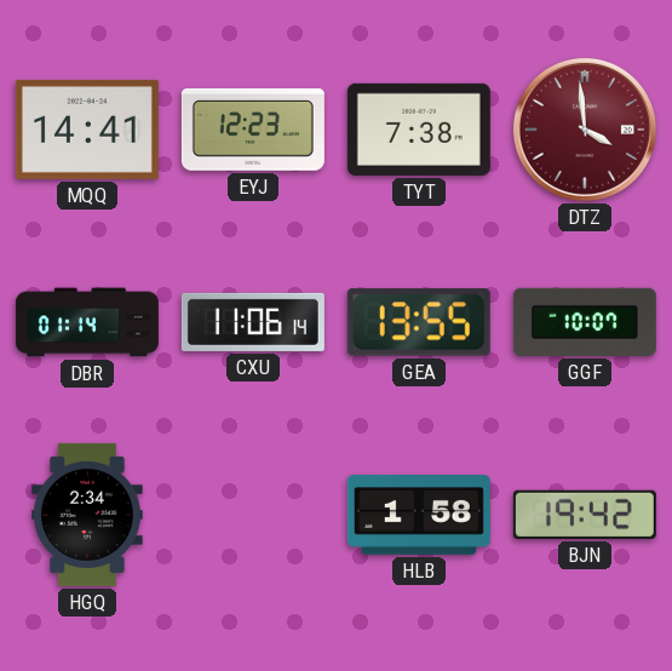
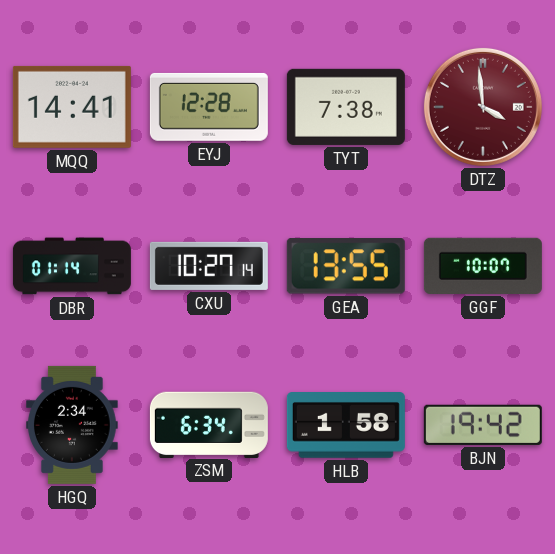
EYJ: 12:23 -> 12:28
CXU: 11:06 -> 10:27
ZSM: none -> 6:34
